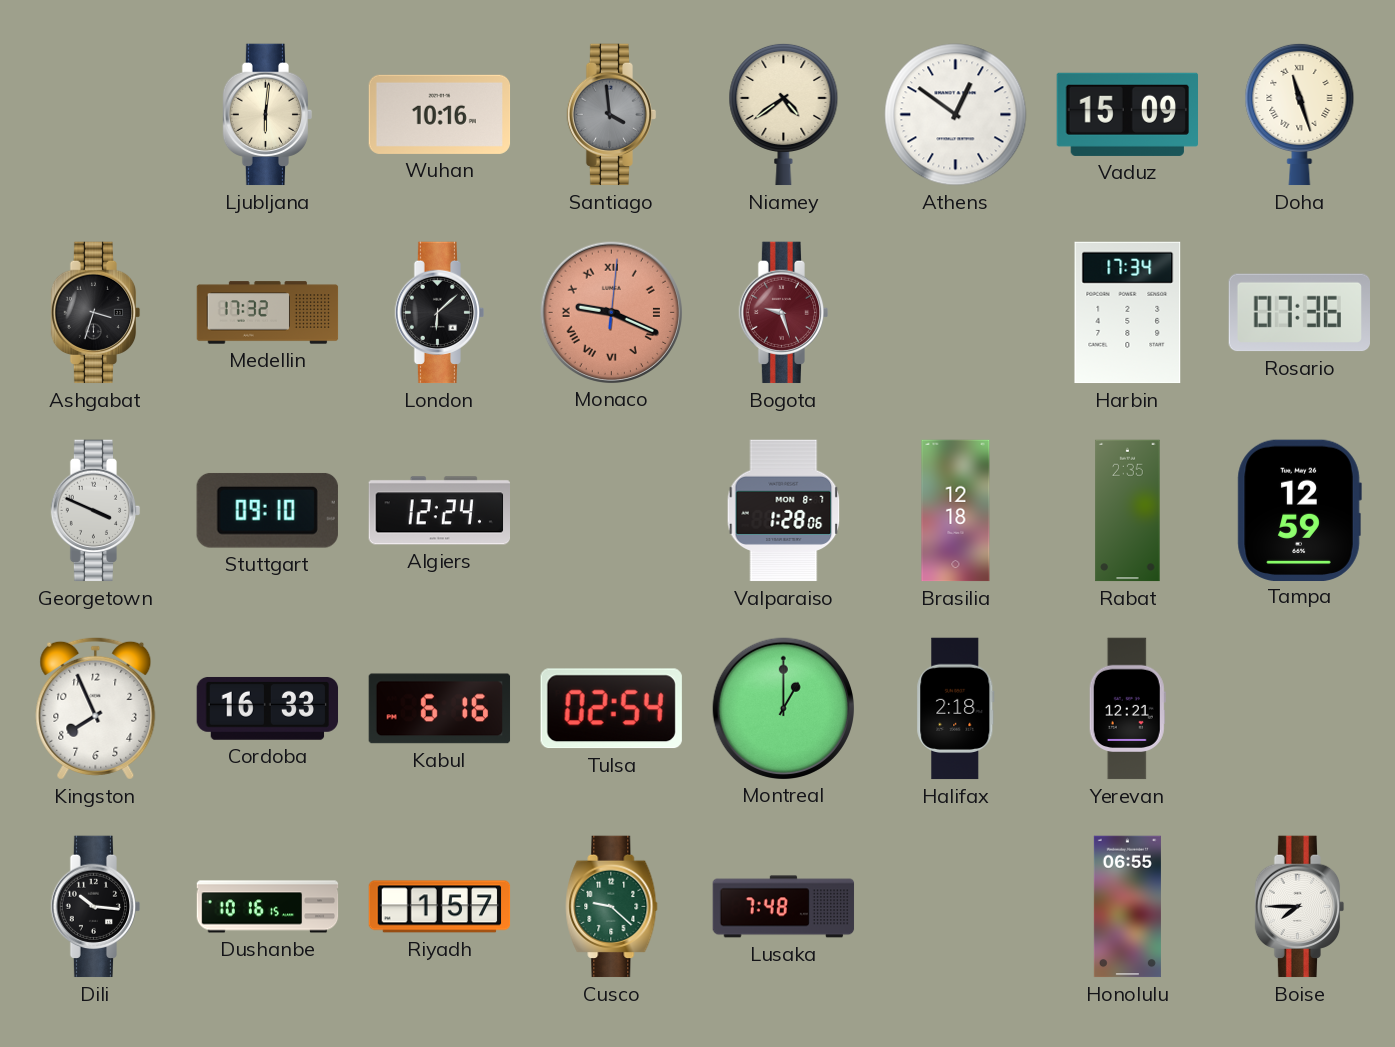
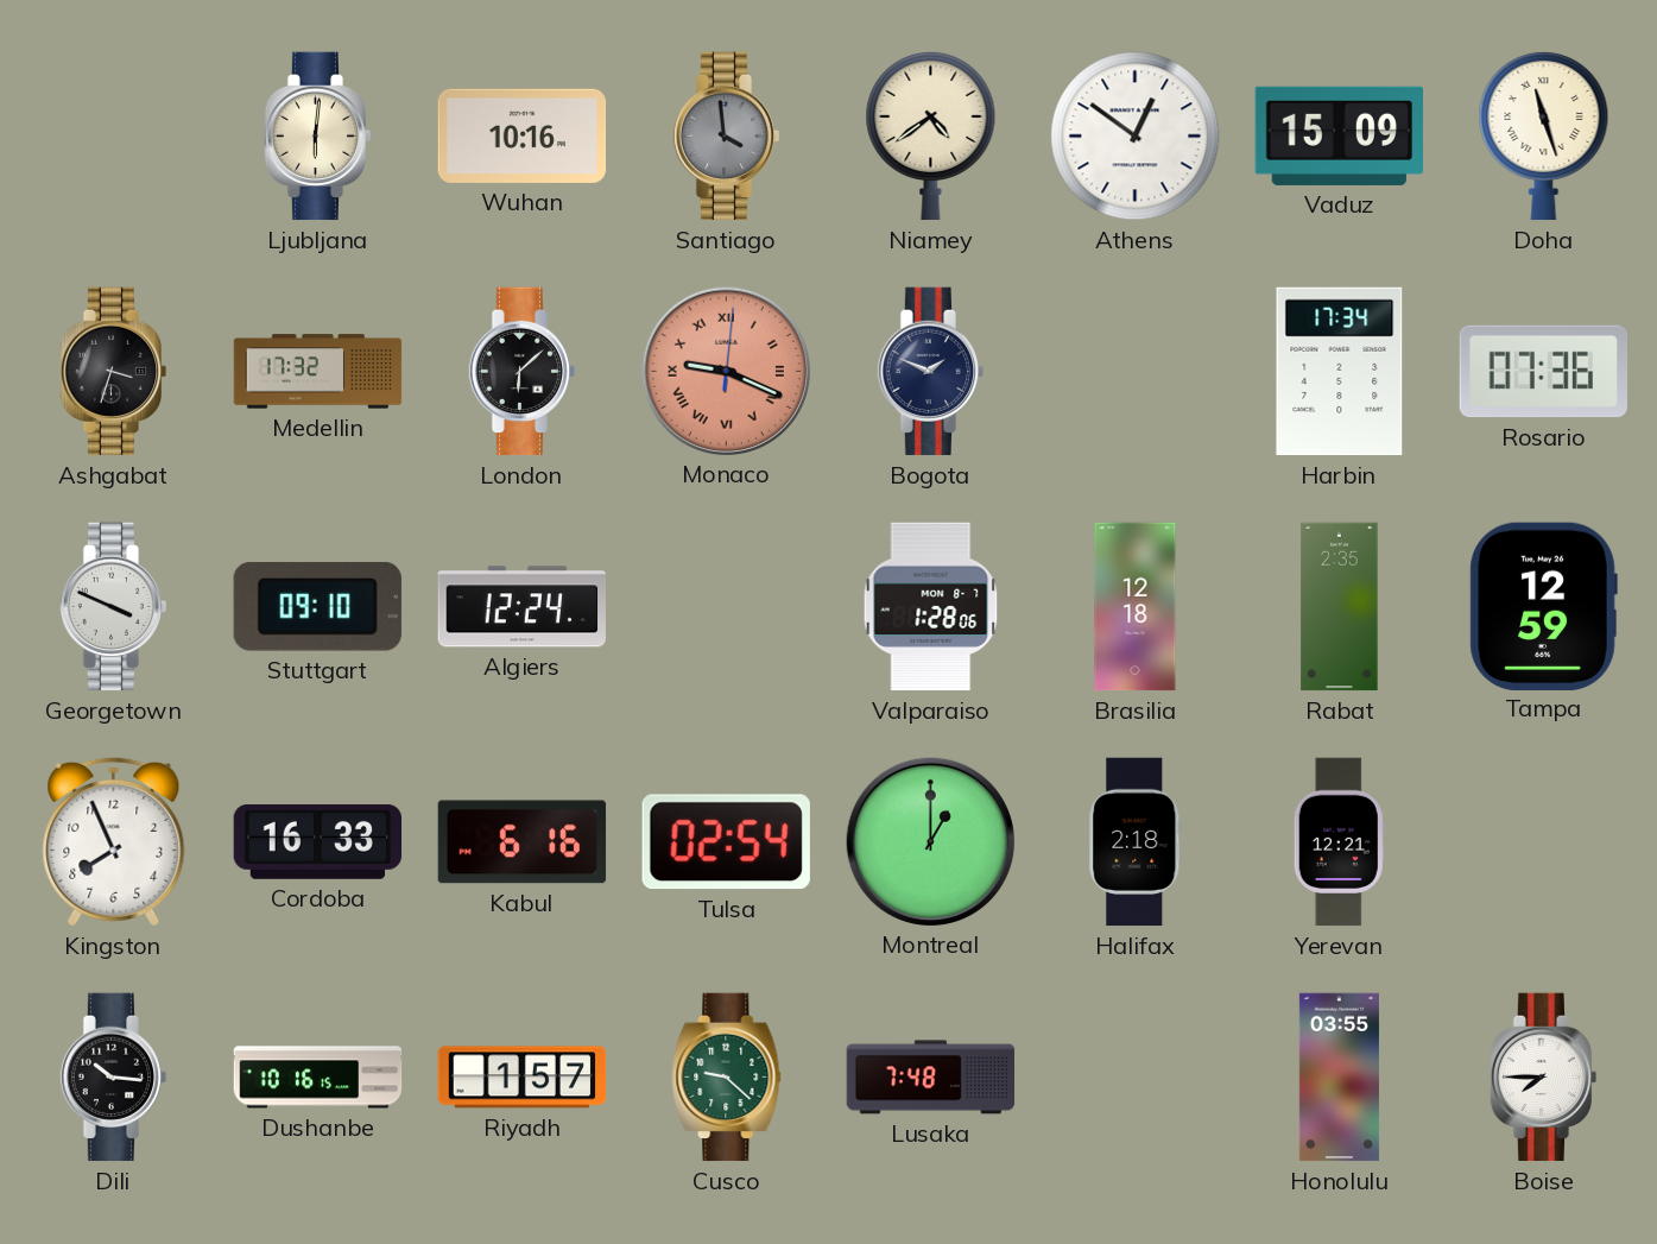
Bogota: 9:27 -> 1:49
Bogota dial: burgundy -> navy
Honolulu: 06:55 -> 03:55
